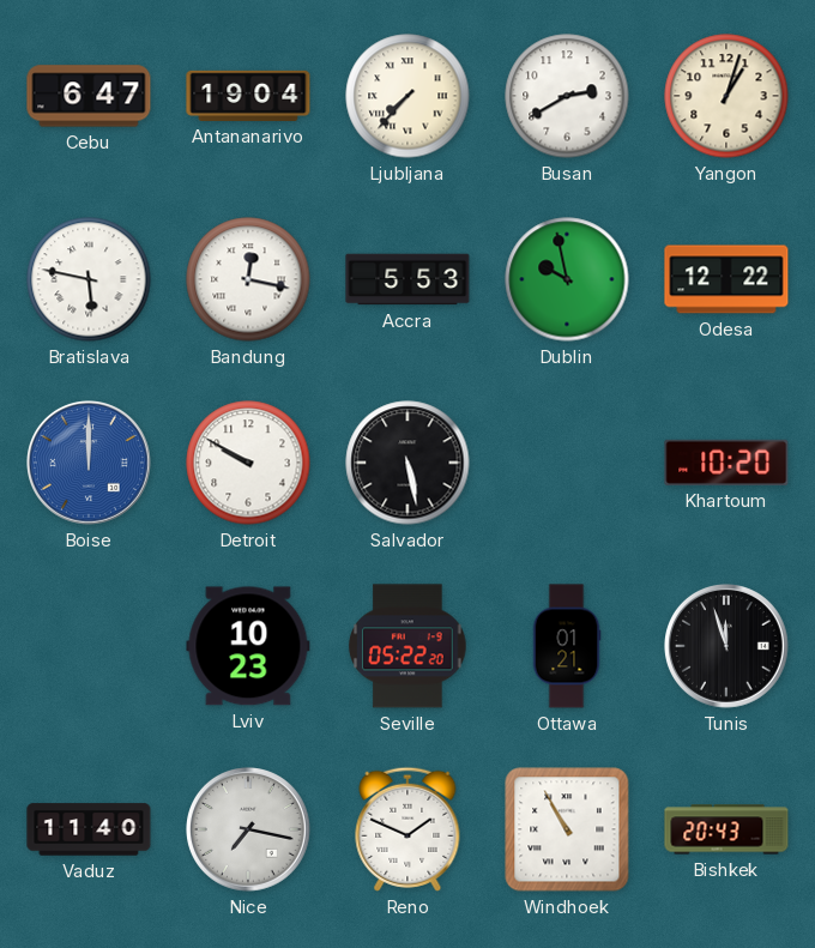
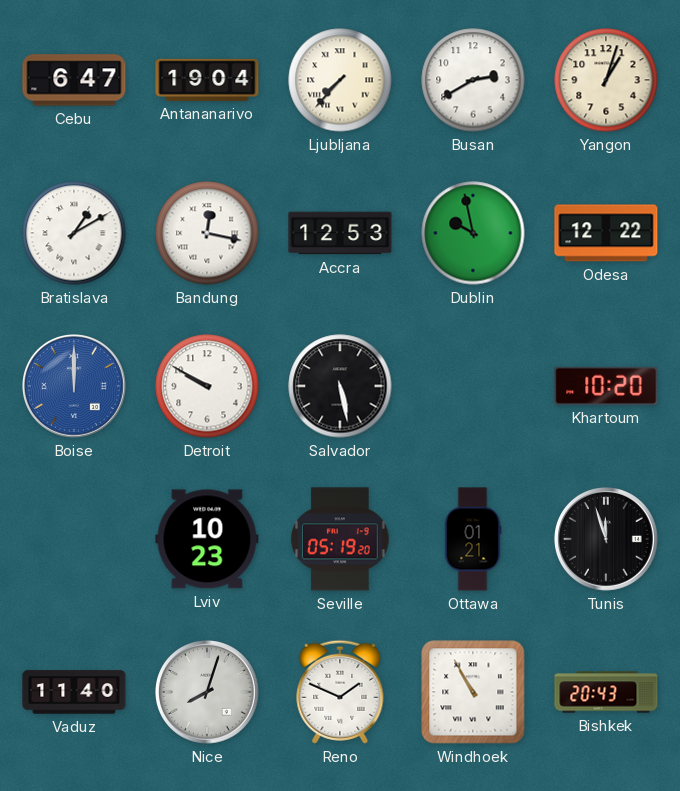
Bratislava: 5:47 -> 1:10
Accra: 5:53 -> 12:53
Seville: 05:22 -> 05:19
Nice: 7:17 -> 8:03
